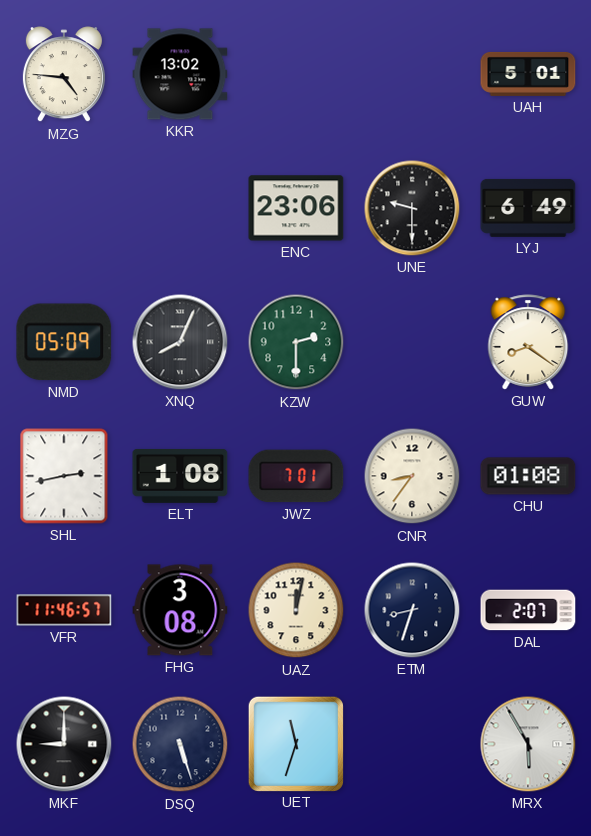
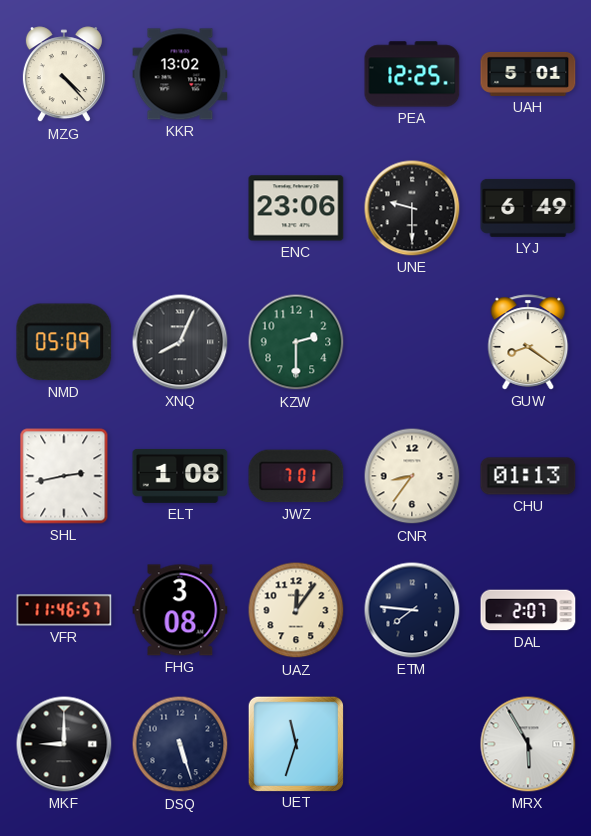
MZG: 4:46 -> 4:23
PEA: none -> 12:25
CHU: 01:08 -> 01:13
UAZ: 12:02 -> 12:06
ETM: 8:33 -> 7:46
